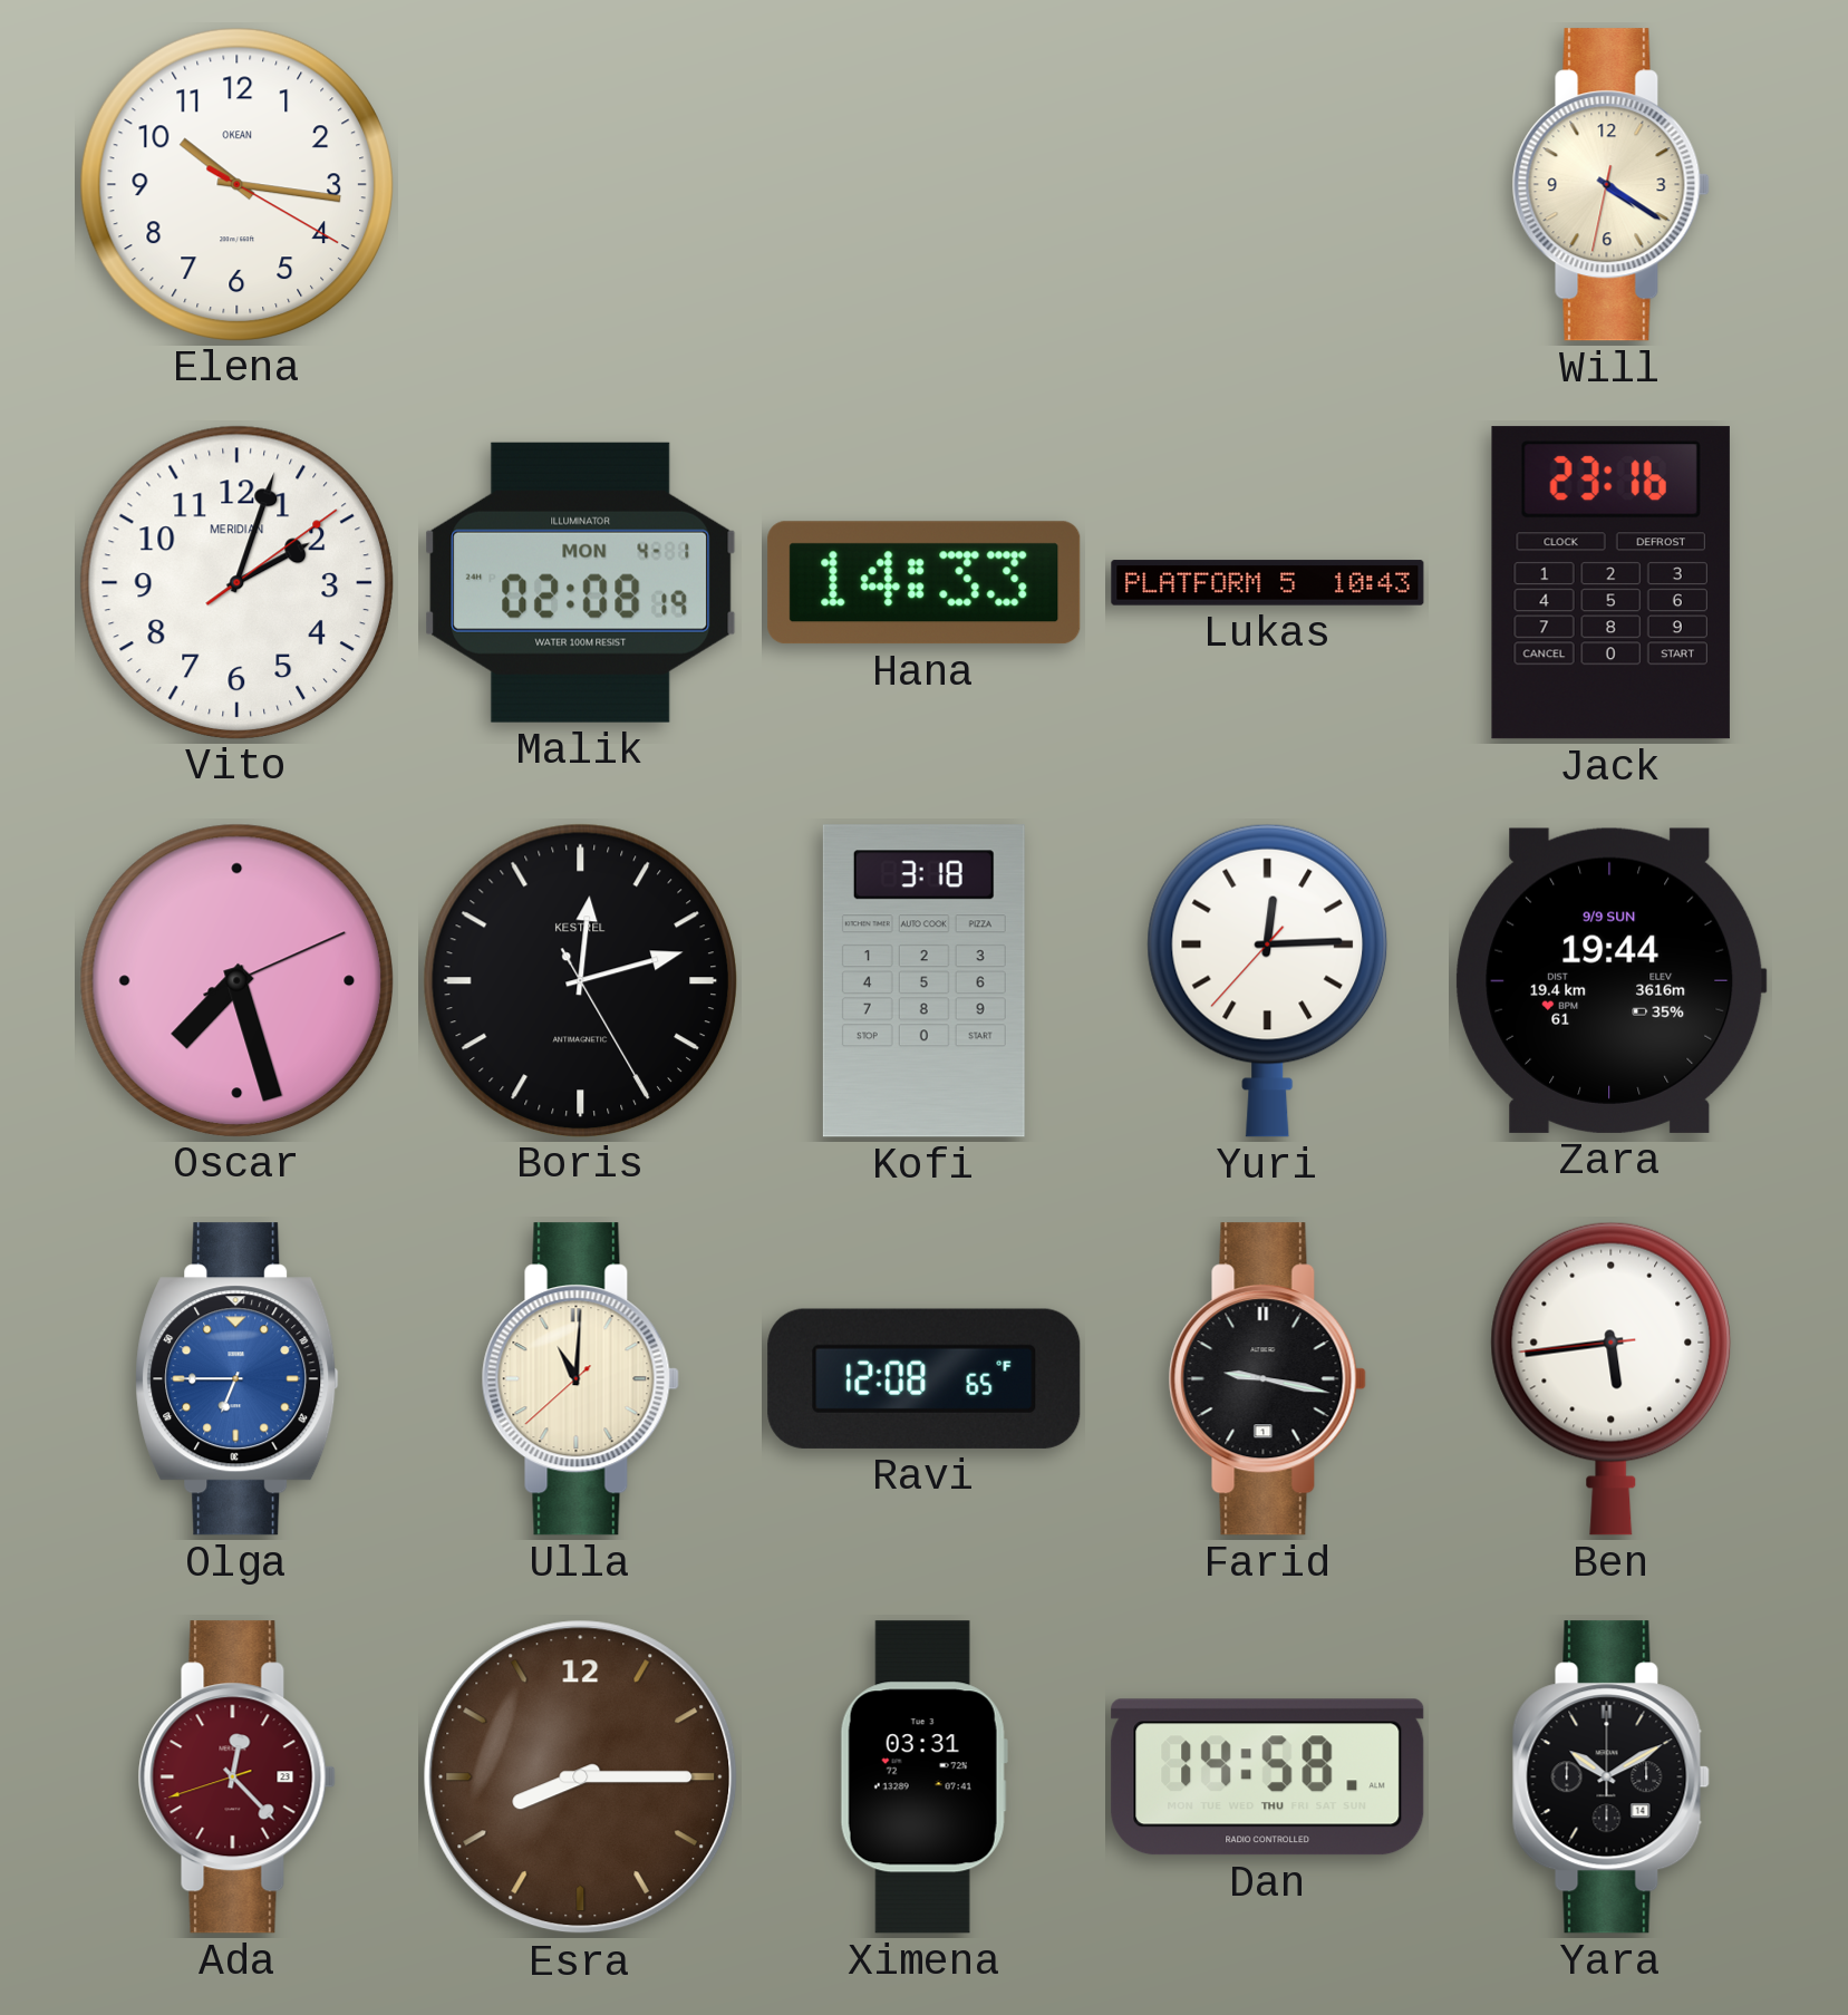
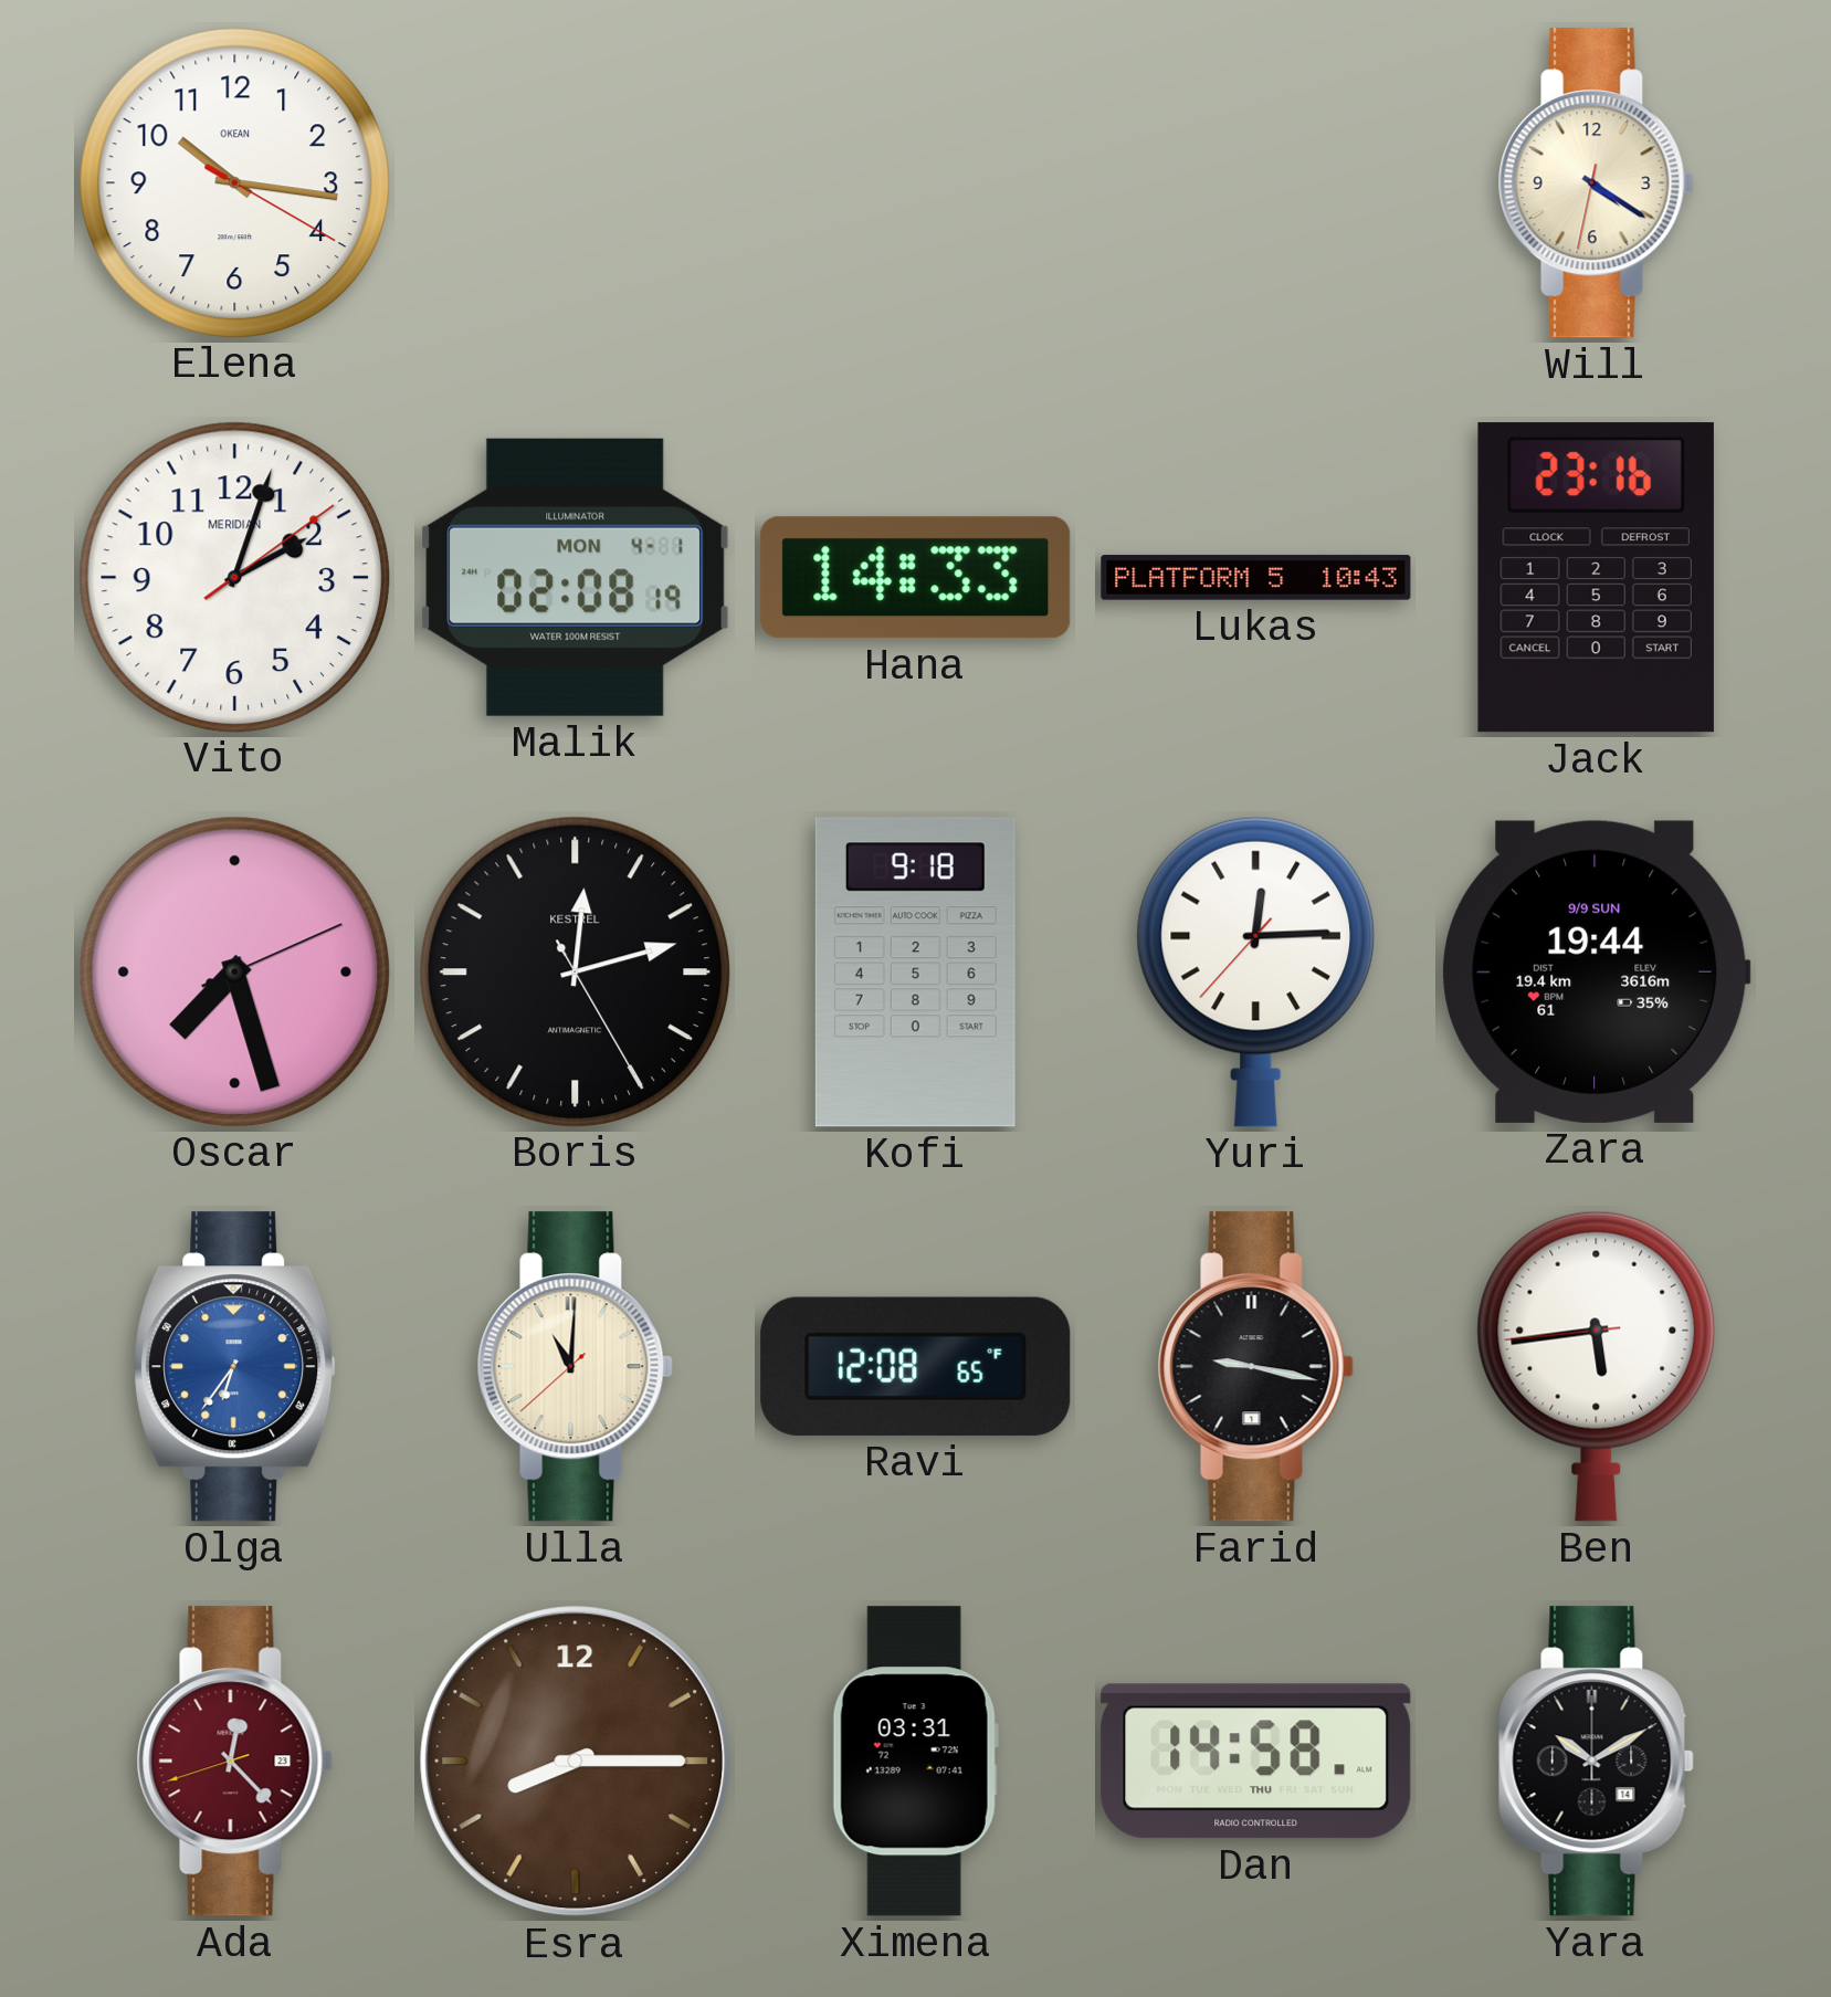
Kofi: 3:18 -> 9:18
Olga: 6:45 -> 6:36
